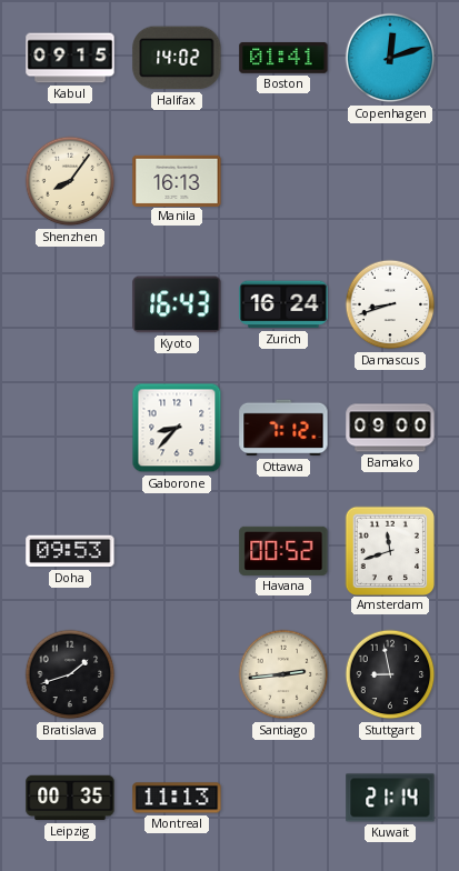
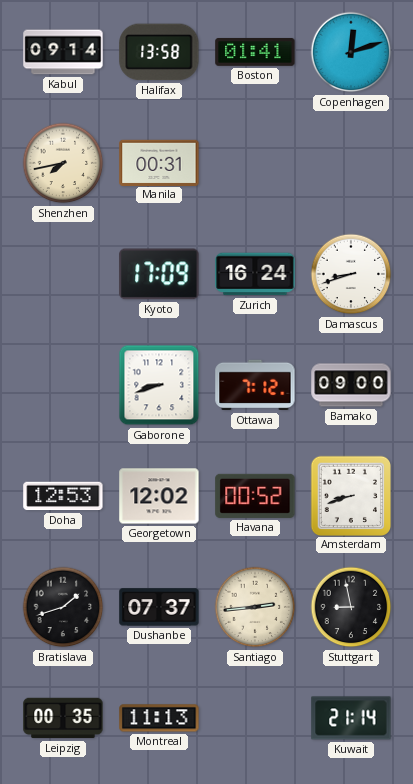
Kabul: 09:15 -> 09:14
Halifax: 14:02 -> 13:58
Shenzhen: 8:06 -> 7:43
Manila: 16:13 -> 00:31
Kyoto: 16:43 -> 17:09
Gaborone: 8:37 -> 8:42
Doha: 09:53 -> 12:53
Georgetown: none -> 12:02
Amsterdam: 11:42 -> 8:42
Dushanbe: none -> 07:37
